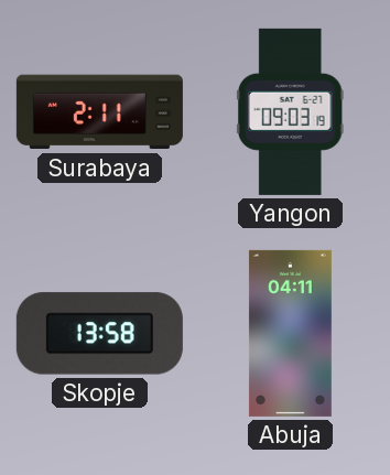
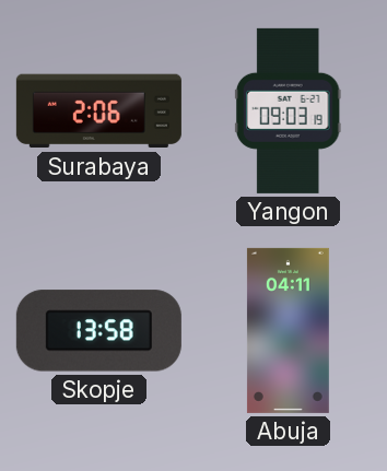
Surabaya: 2:11 -> 2:06
